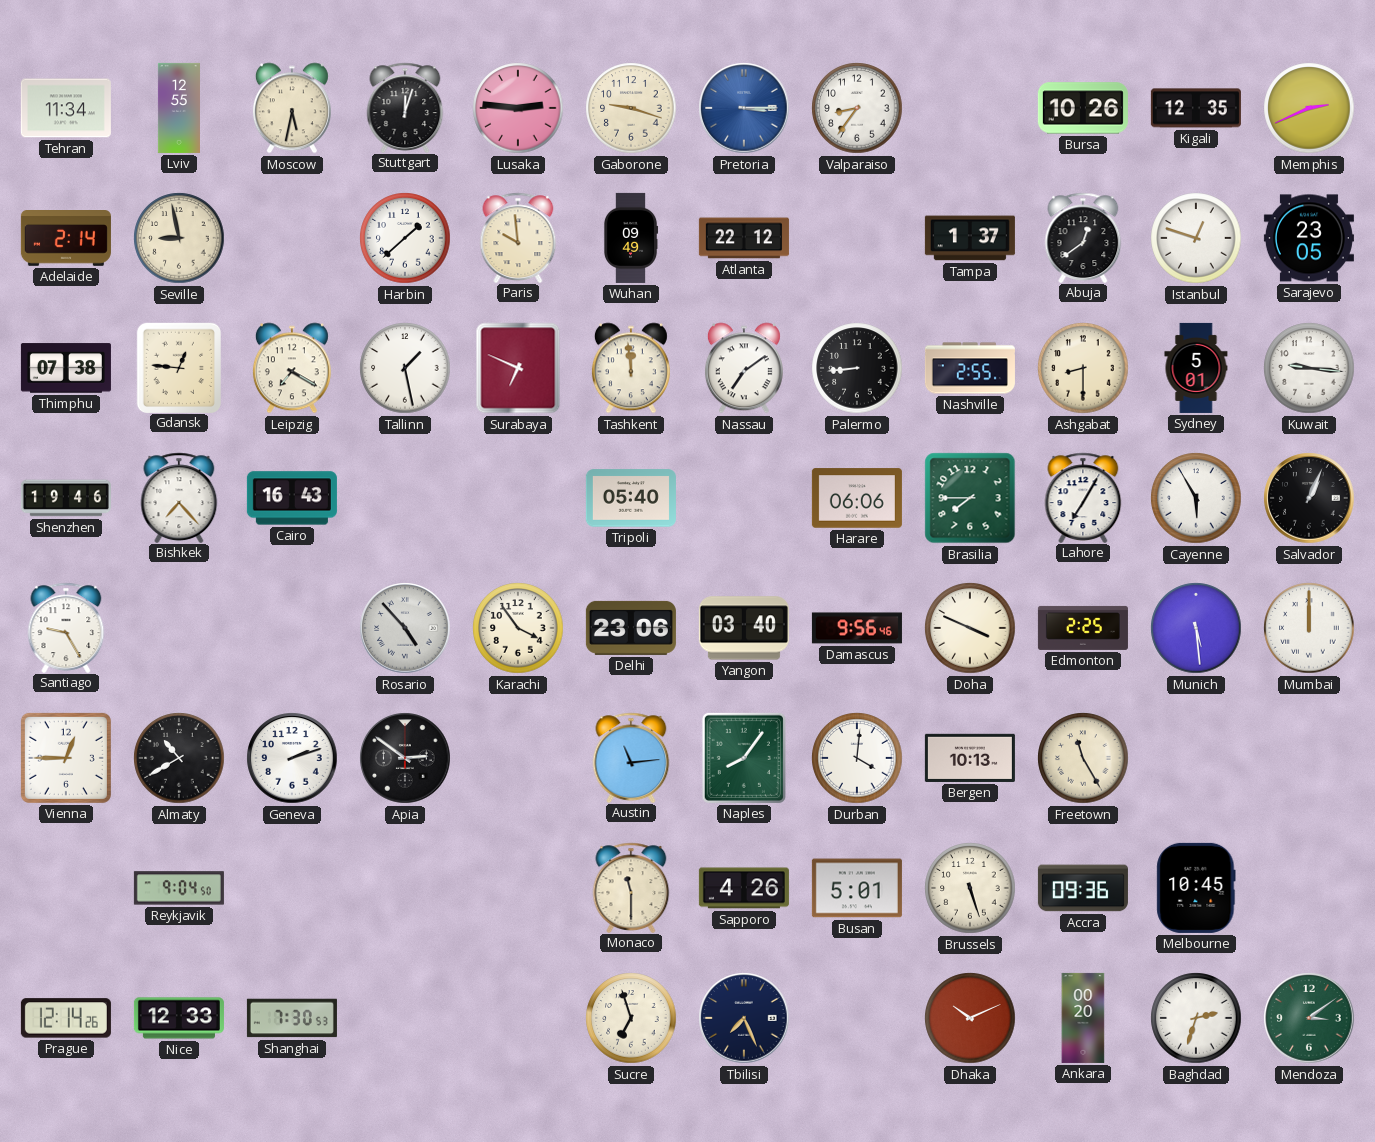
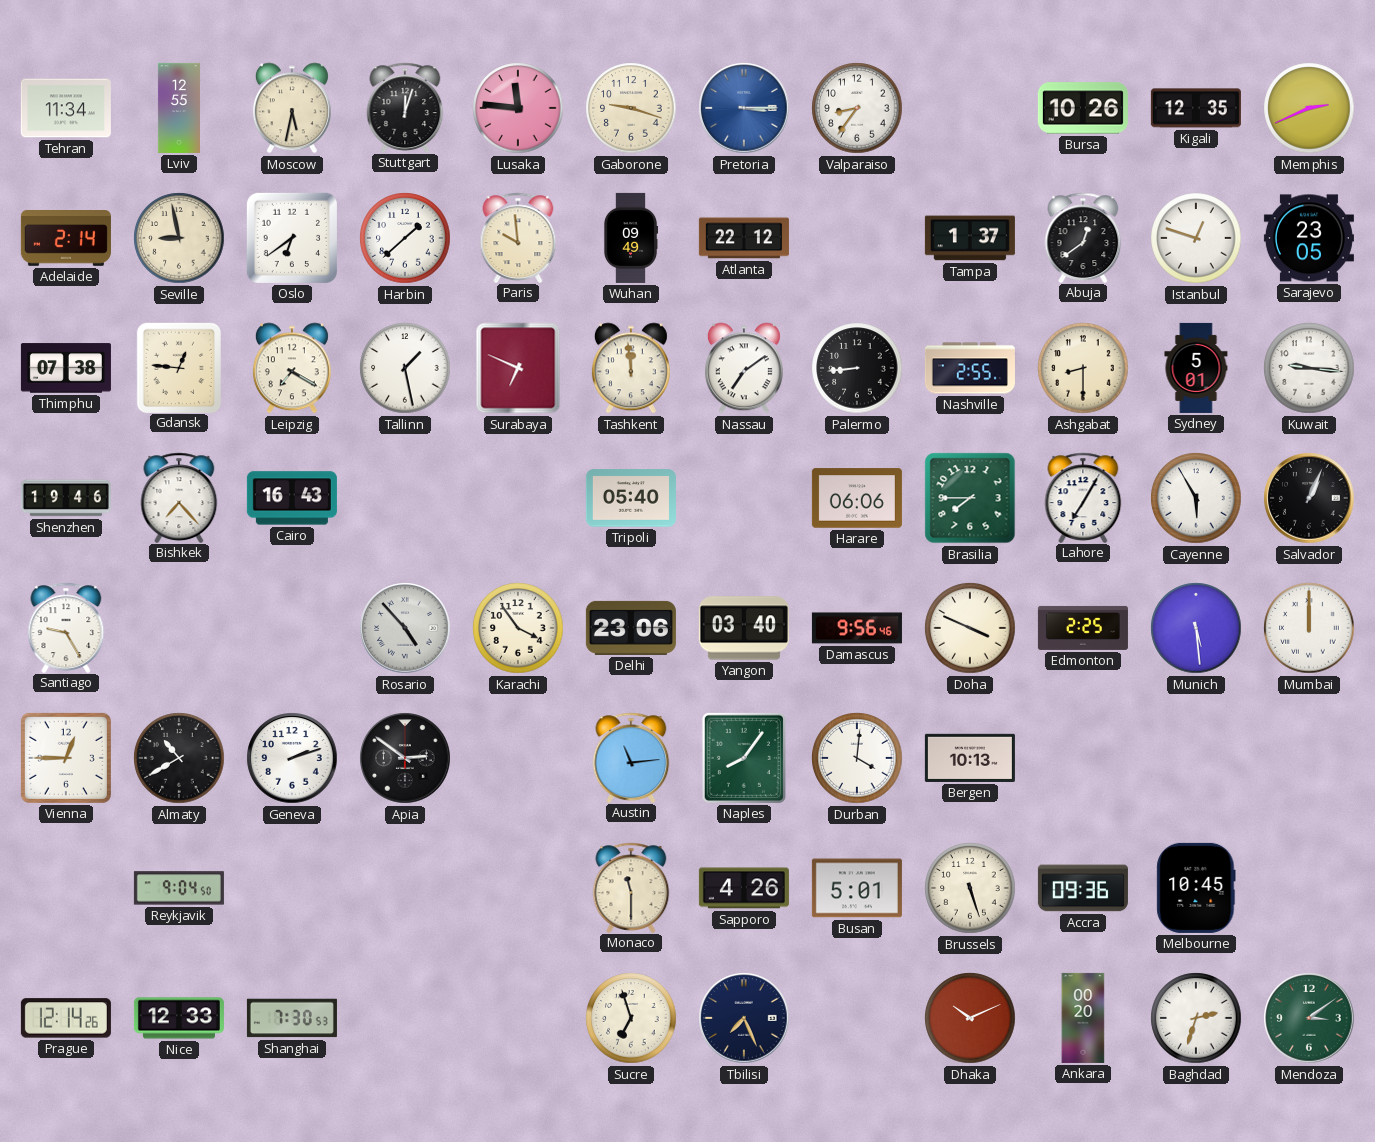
Lusaka: 2:46 -> 11:46
Oslo: none -> 6:39
Freetown: 11:25 -> none
